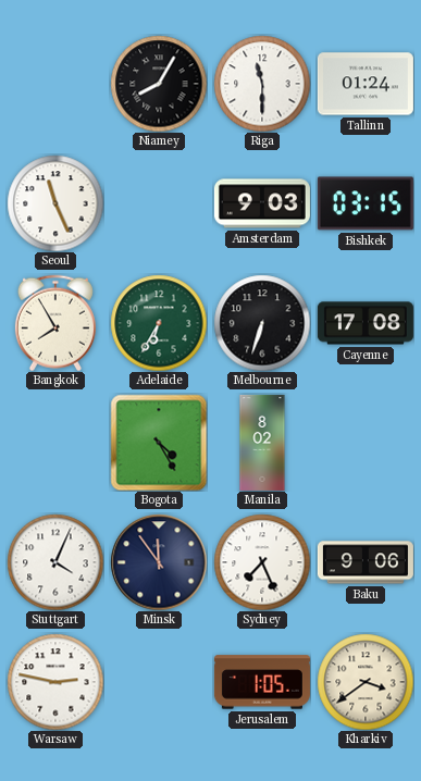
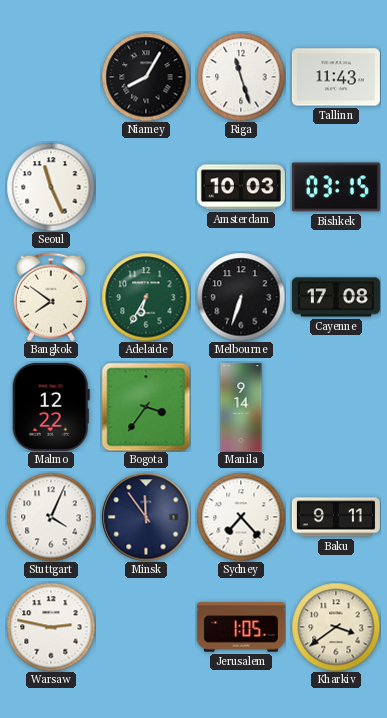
Riga: 11:30 -> 11:27
Tallinn: 01:24 -> 11:43
Amsterdam: 9:03 -> 10:03
Bangkok: 7:55 -> 7:51
Malmo: none -> 12:22
Bogota: 4:25 -> 3:36
Manila: 8:02 -> 9:14
Sydney: 7:26 -> 7:23
Baku: 9:06 -> 9:11
